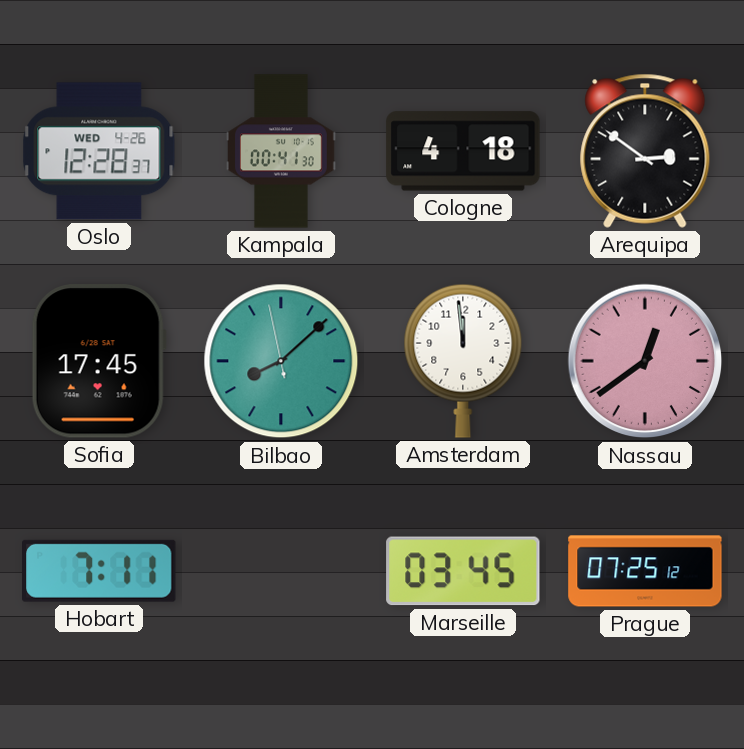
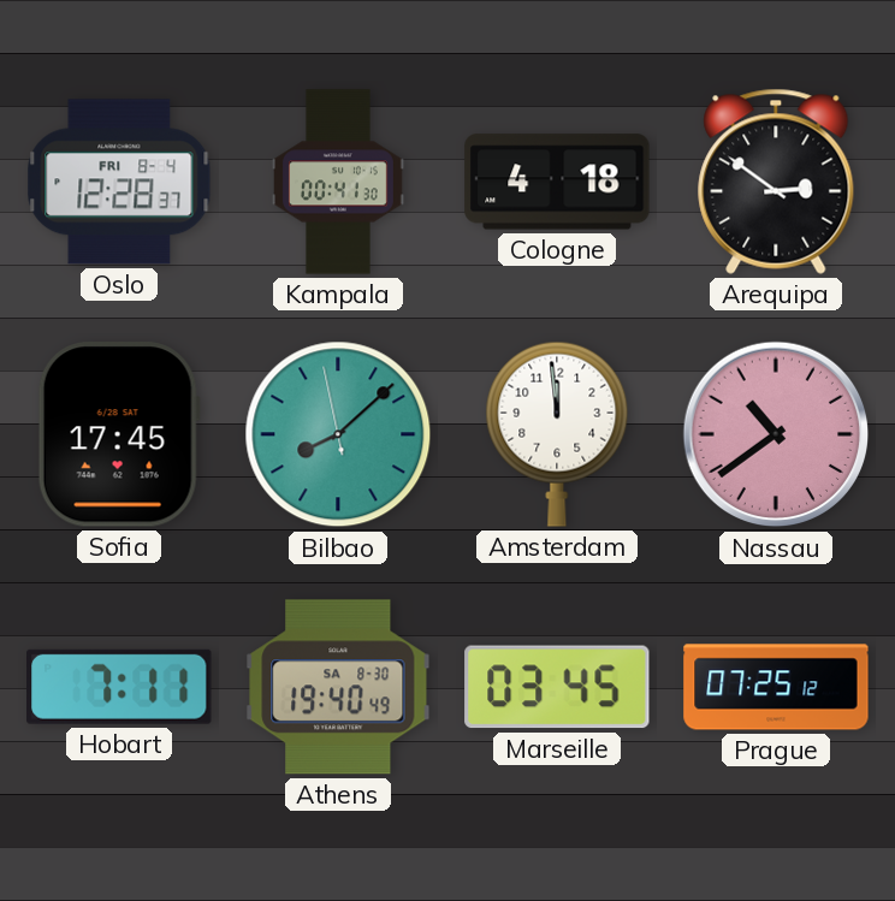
Oslo date: WED 4-26 -> FRI 8-4
Nassau: 12:39 -> 10:39
Athens: none -> 19:40
